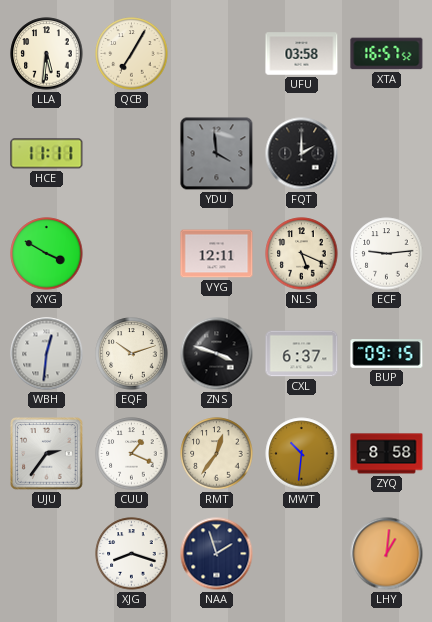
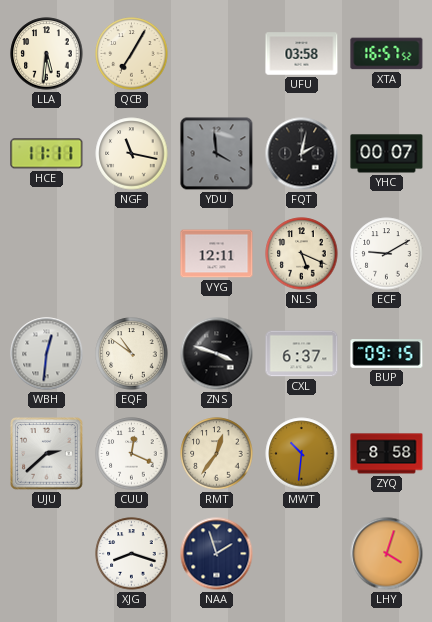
NGF: none -> 11:17
FQT: 2:00 -> 2:02
YHC: none -> 00:07
XYG: 3:50 -> none
ECF: 9:14 -> 9:10
EQF: 10:12 -> 10:51
UJU: 2:36 -> 2:38
CUU: 1:19 -> 12:19
LHY: 1:01 -> 4:03
